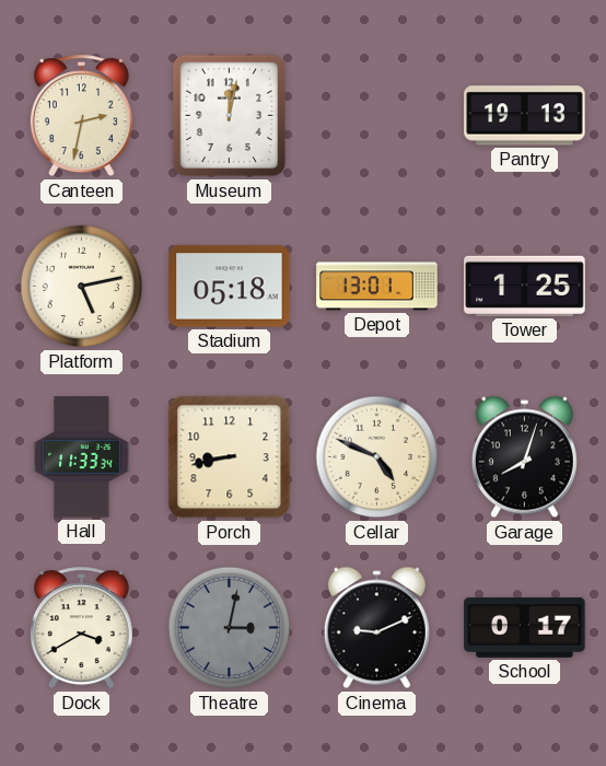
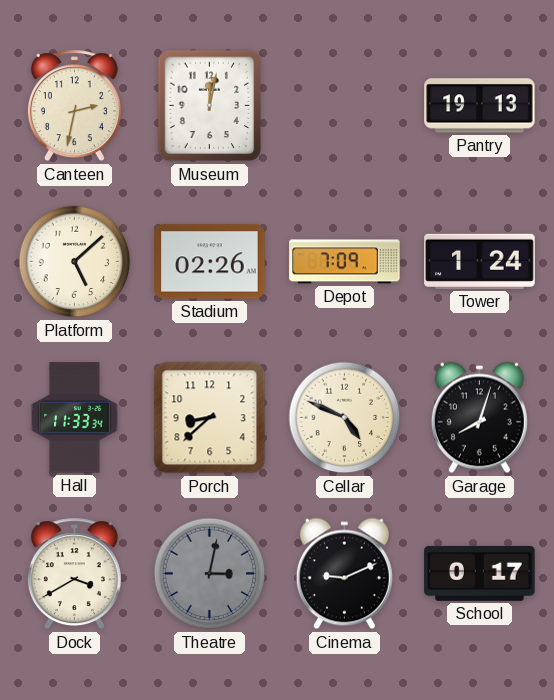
Platform: 5:13 -> 5:08
Stadium: 05:18 -> 02:26
Depot: 13:01 -> 7:09
Tower: 1:25 -> 1:24
Porch: 8:43 -> 8:38
